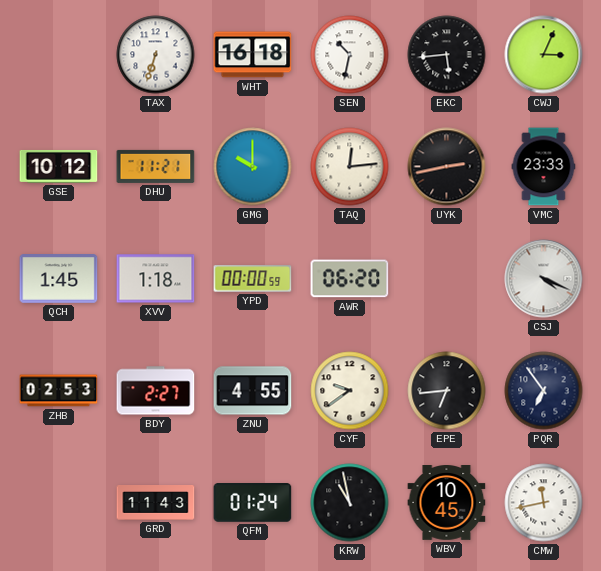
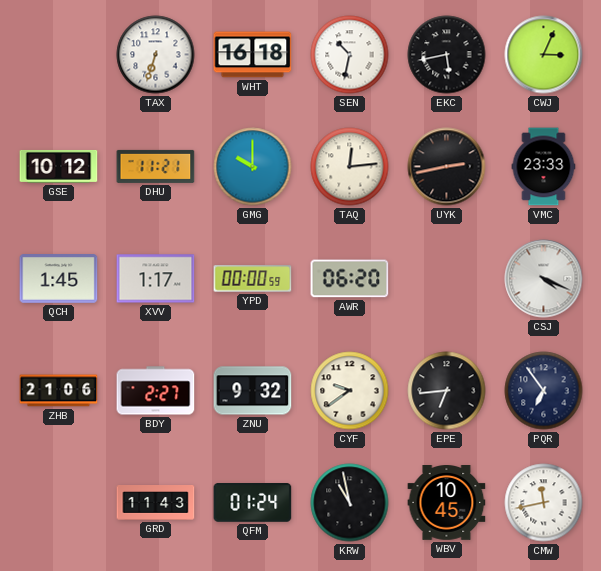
EKC: 5:44 -> 5:43
XVV: 1:18 -> 1:17
ZHB: 02:53 -> 21:06
ZNU: 4:55 -> 9:32
